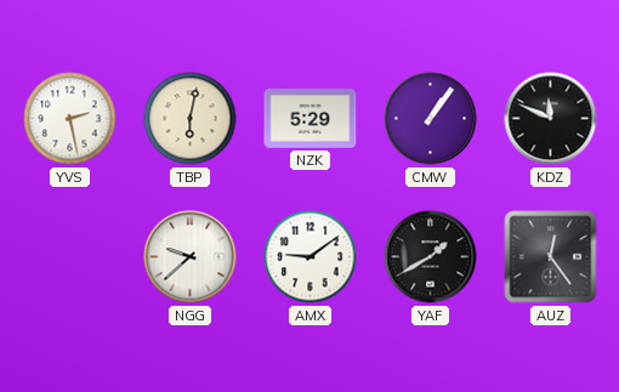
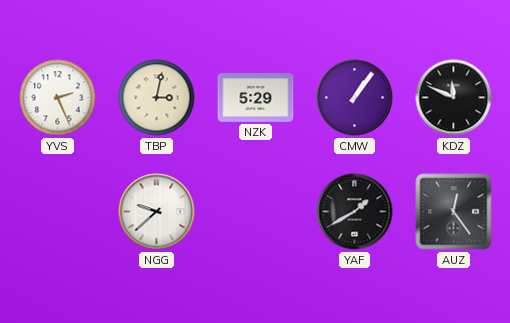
YVS: 2:28 -> 2:26
TBP: 6:02 -> 3:02
AMX: 9:09 -> none
